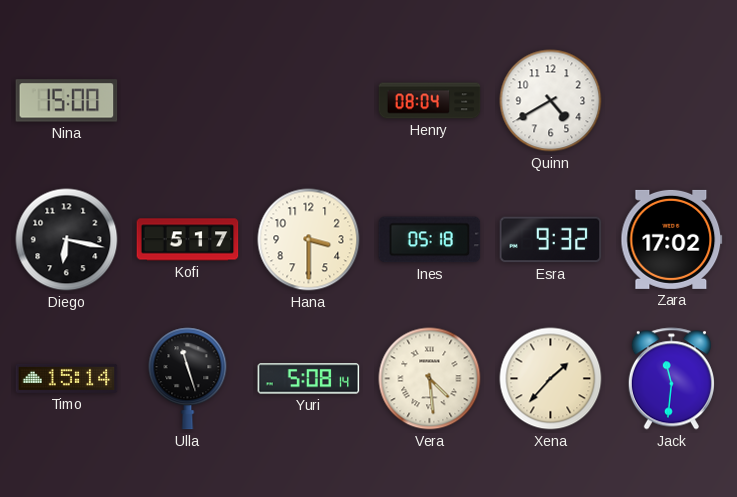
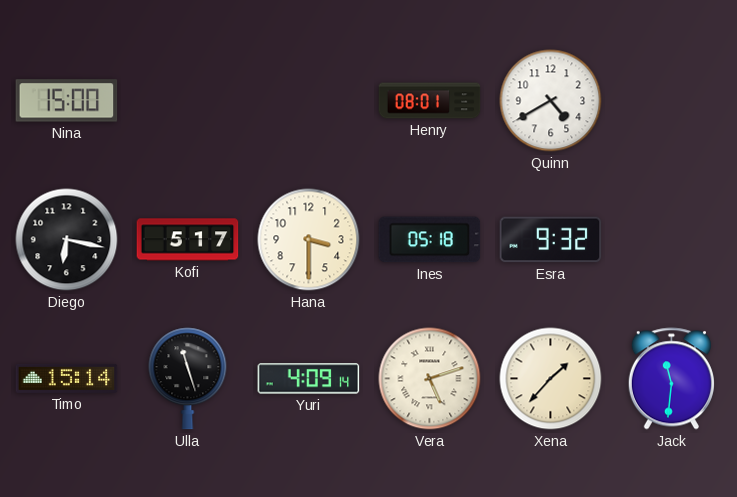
Henry: 08:04 -> 08:01
Zara: 17:02 -> none
Yuri: 5:08 -> 4:09
Vera: 4:29 -> 5:12
